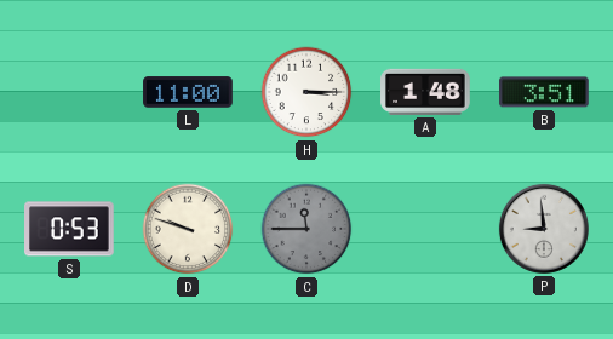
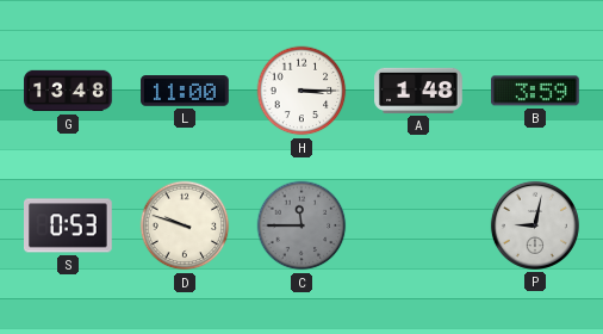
G: none -> 13:48
B: 3:51 -> 3:59
P: 8:59 -> 9:02
